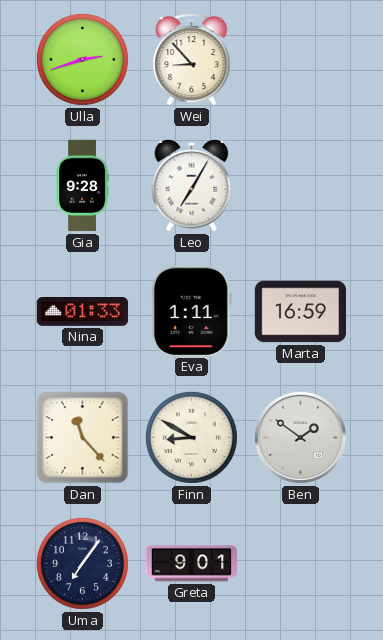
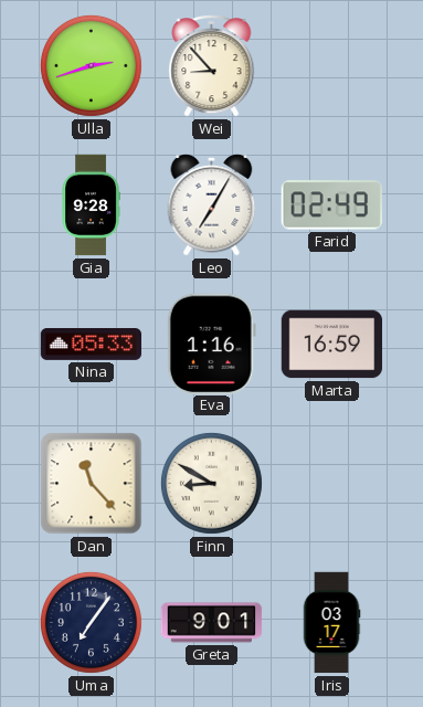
Farid: none -> 02:49
Nina: 01:33 -> 05:33
Eva: 1:11 -> 1:16
Ben: 1:51 -> none
Iris: none -> 03:17
